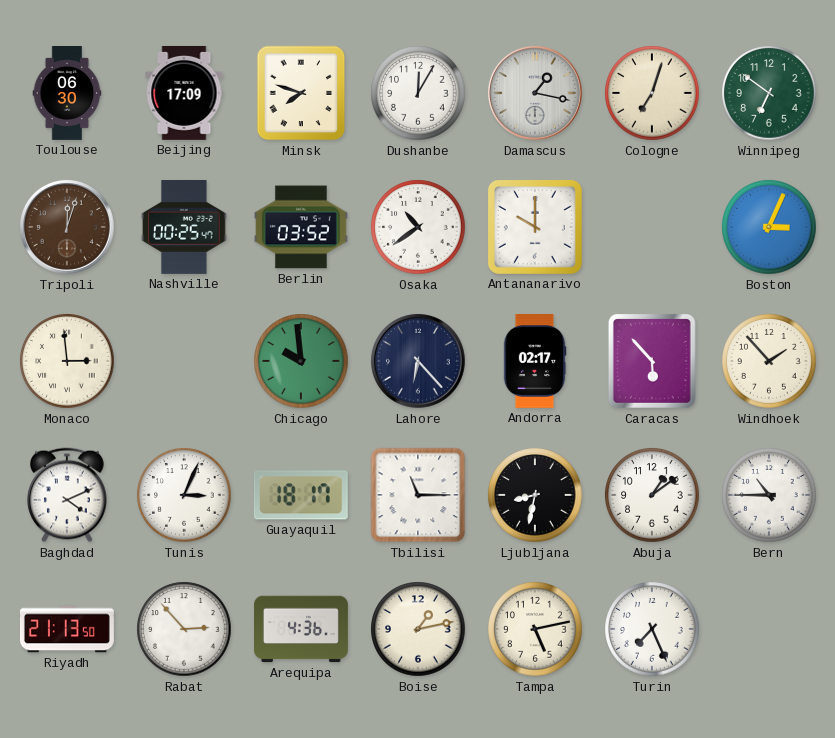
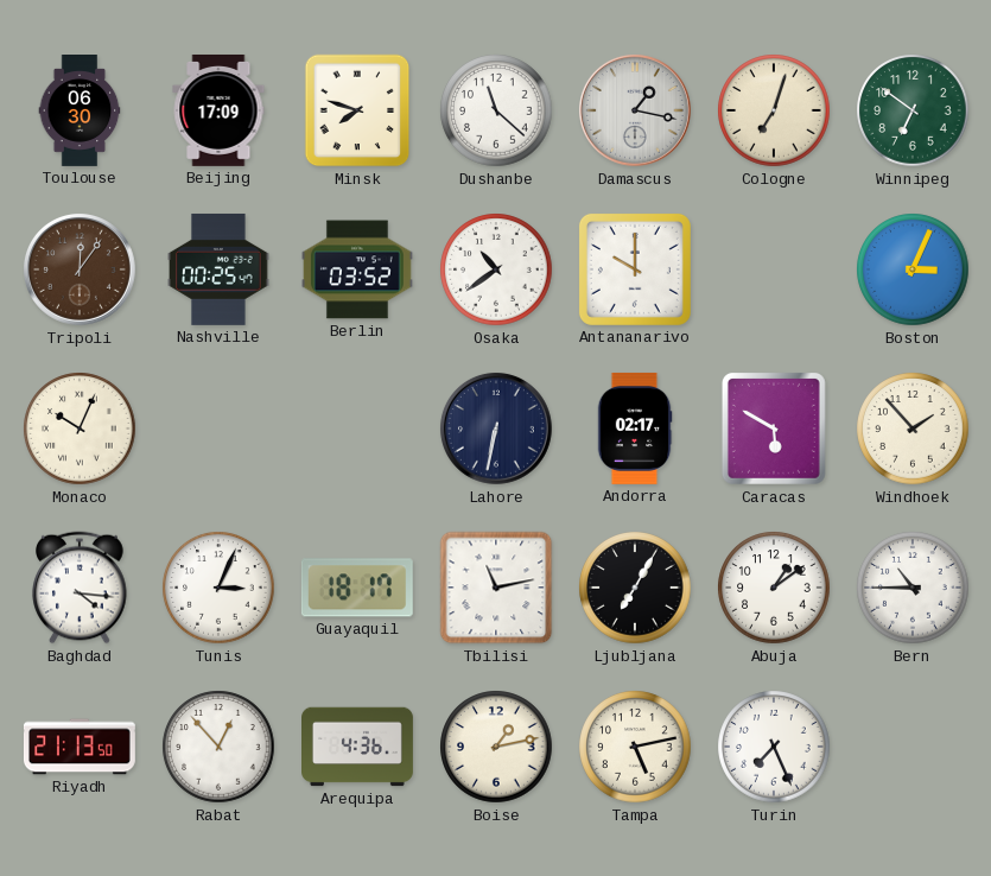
Dushanbe: 12:05 -> 11:22
Tripoli: 12:03 -> 12:06
Monaco: 2:59 -> 10:04
Chicago: 9:59 -> none
Lahore: 6:23 -> 6:32
Caracas: 5:53 -> 5:50
Baghdad: 4:11 -> 4:16
Tbilisi: 11:15 -> 11:13
Ljubljana: 8:32 -> 7:05
Rabat: 2:53 -> 12:53
